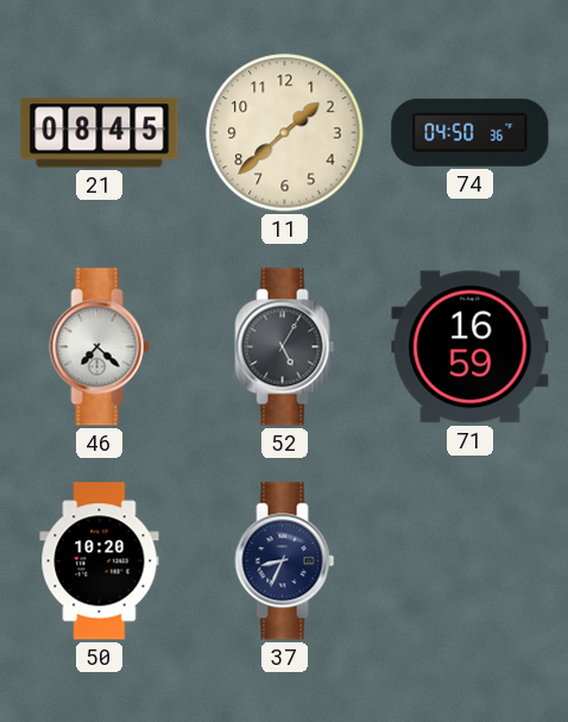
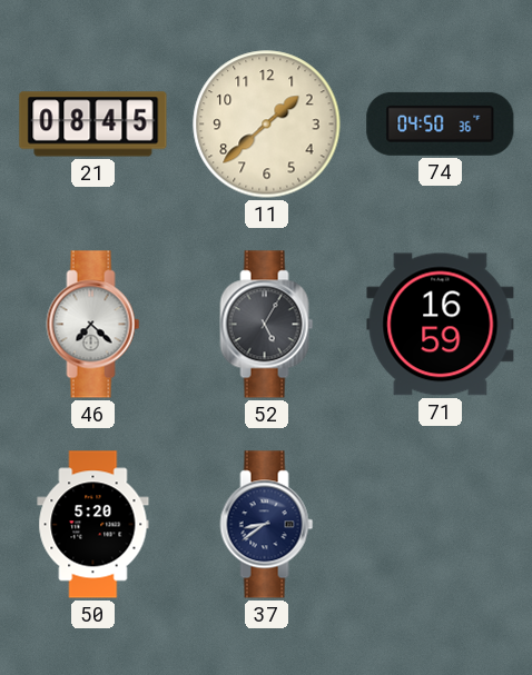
50: 10:20 -> 5:20
37: 8:34 -> 8:39
